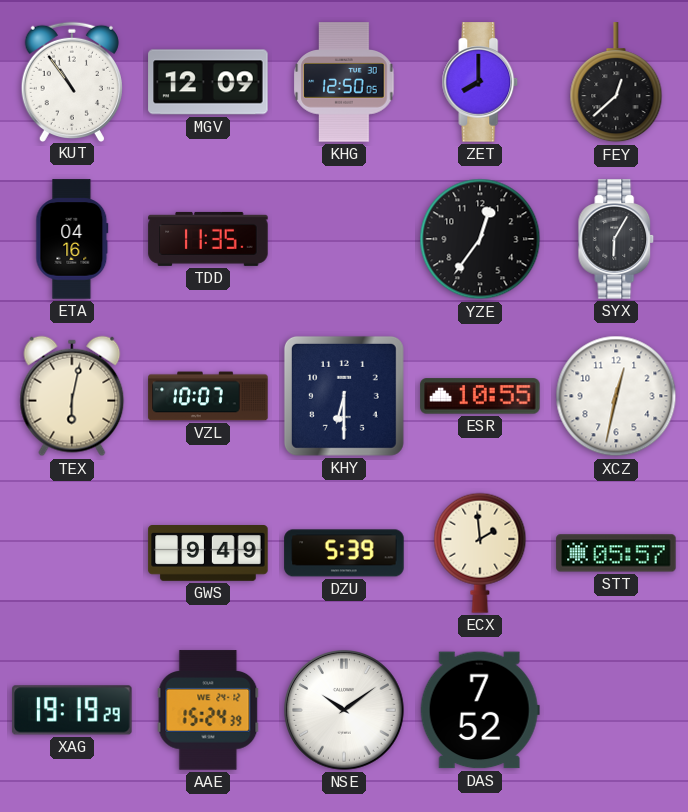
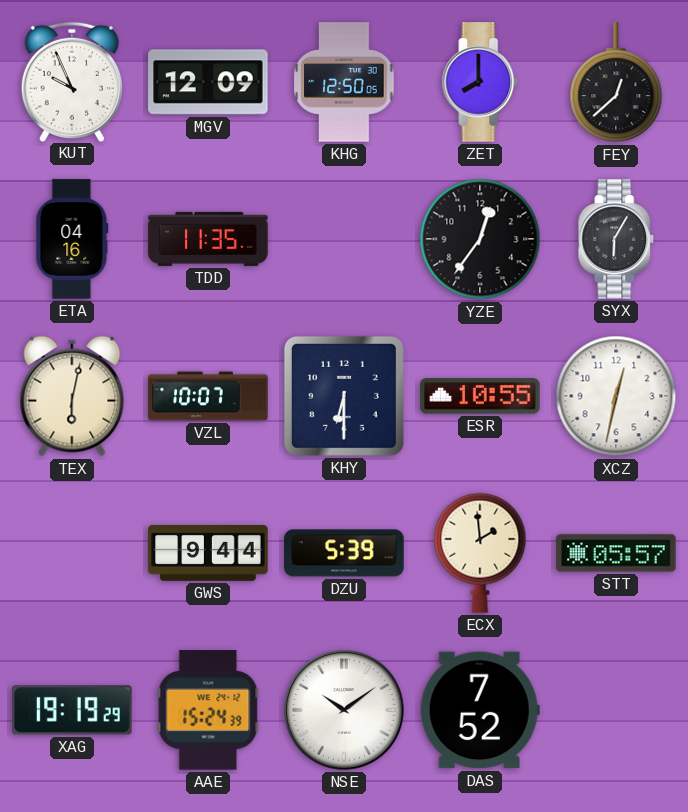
KUT: 10:54 -> 9:56
GWS: 9:49 -> 9:44
